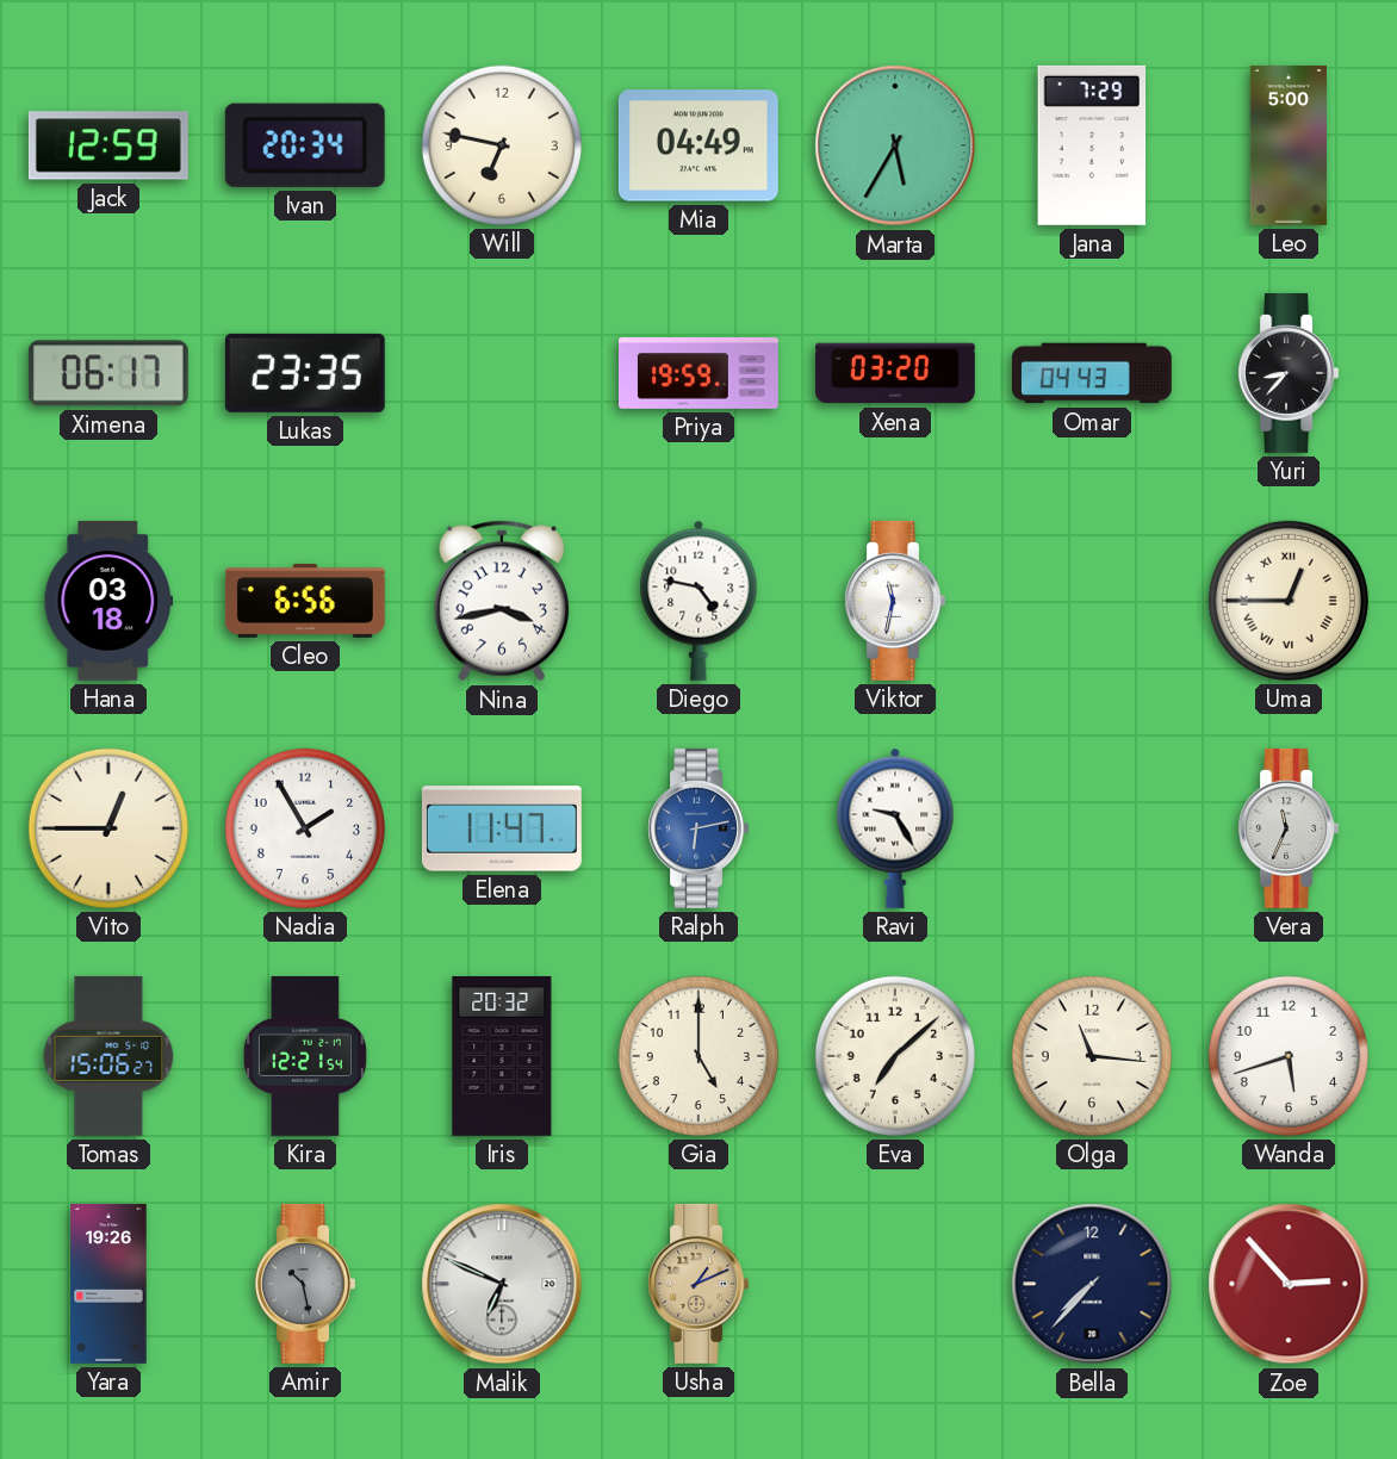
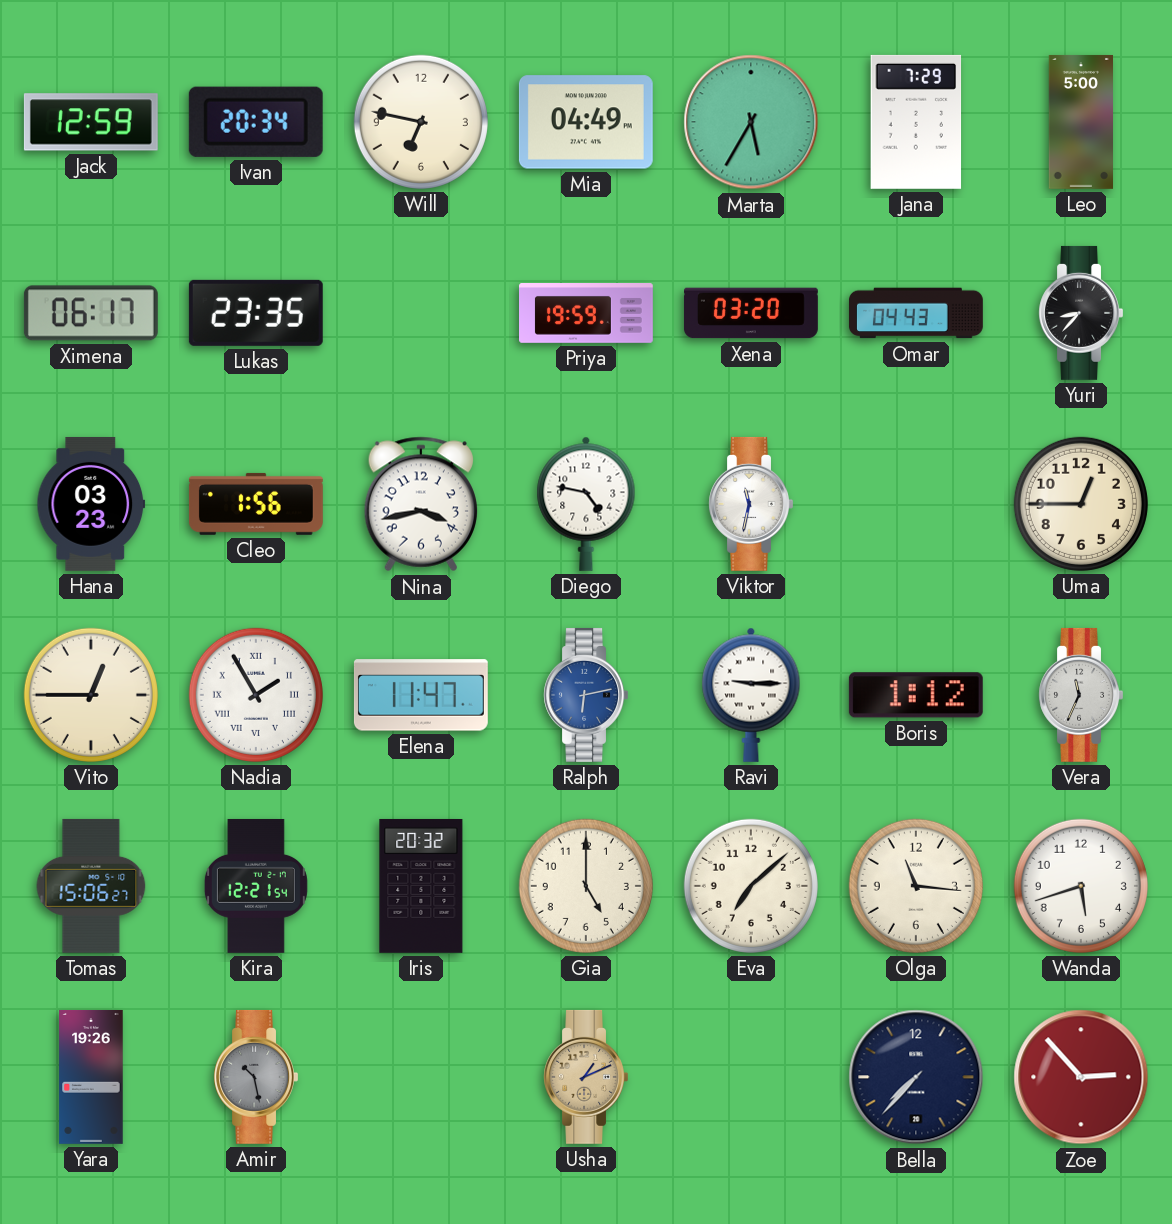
Hana: 03:18 -> 03:23
Cleo: 6:56 -> 1:56
Uma numerals: Roman -> Arabic
Nadia numerals: Arabic -> Roman
Ravi: 9:25 -> 9:15
Boris: none -> 1:12
Malik: 6:49 -> none
